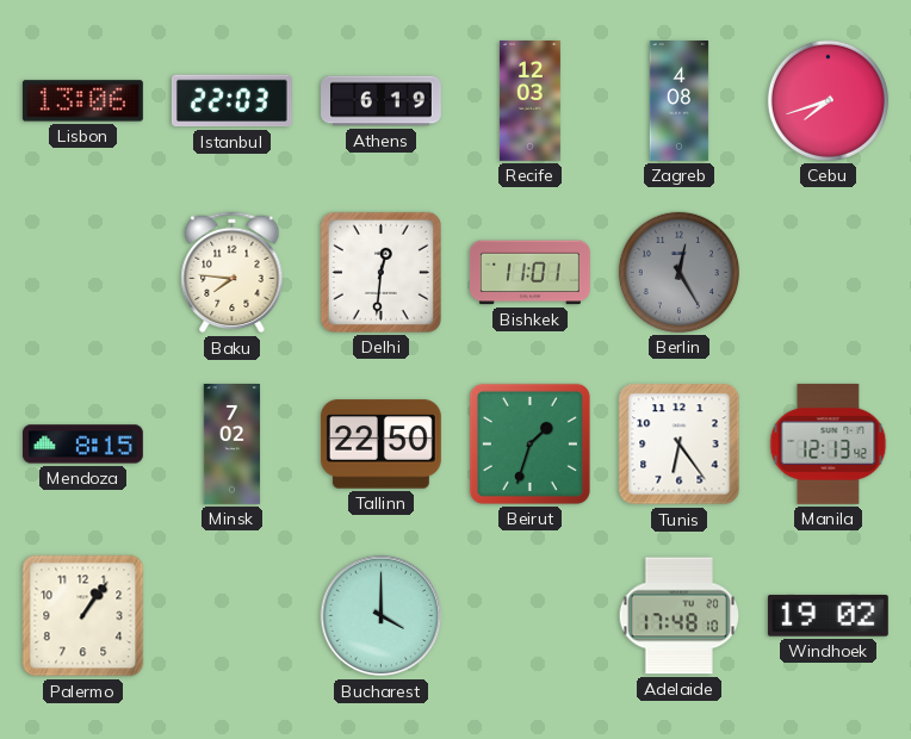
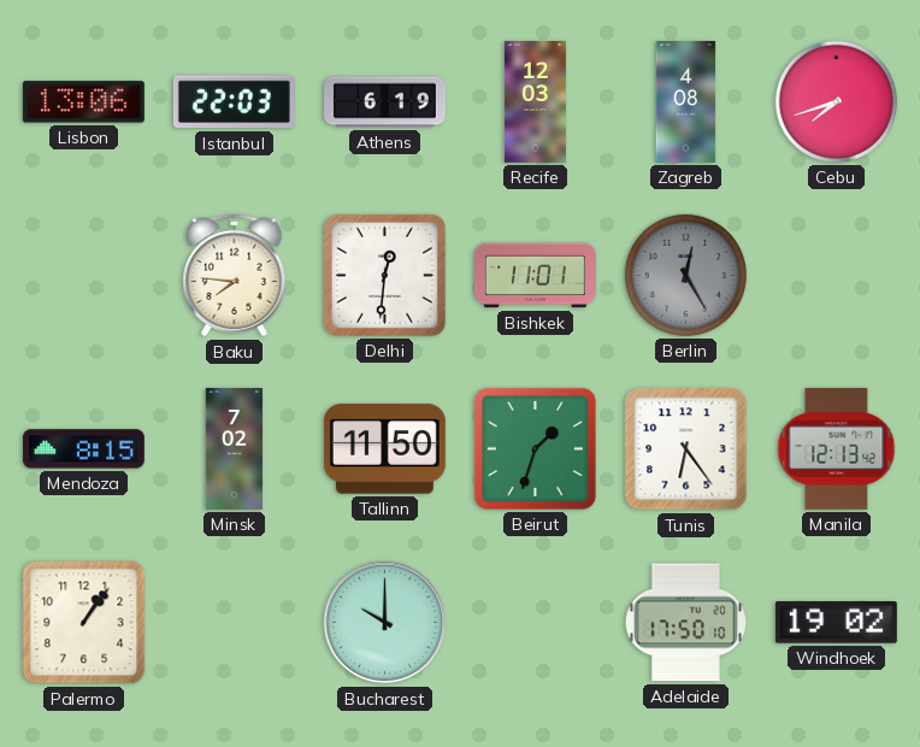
Tallinn: 22:50 -> 11:50
Bucharest: 4:00 -> 10:00
Adelaide: 17:48 -> 17:50
